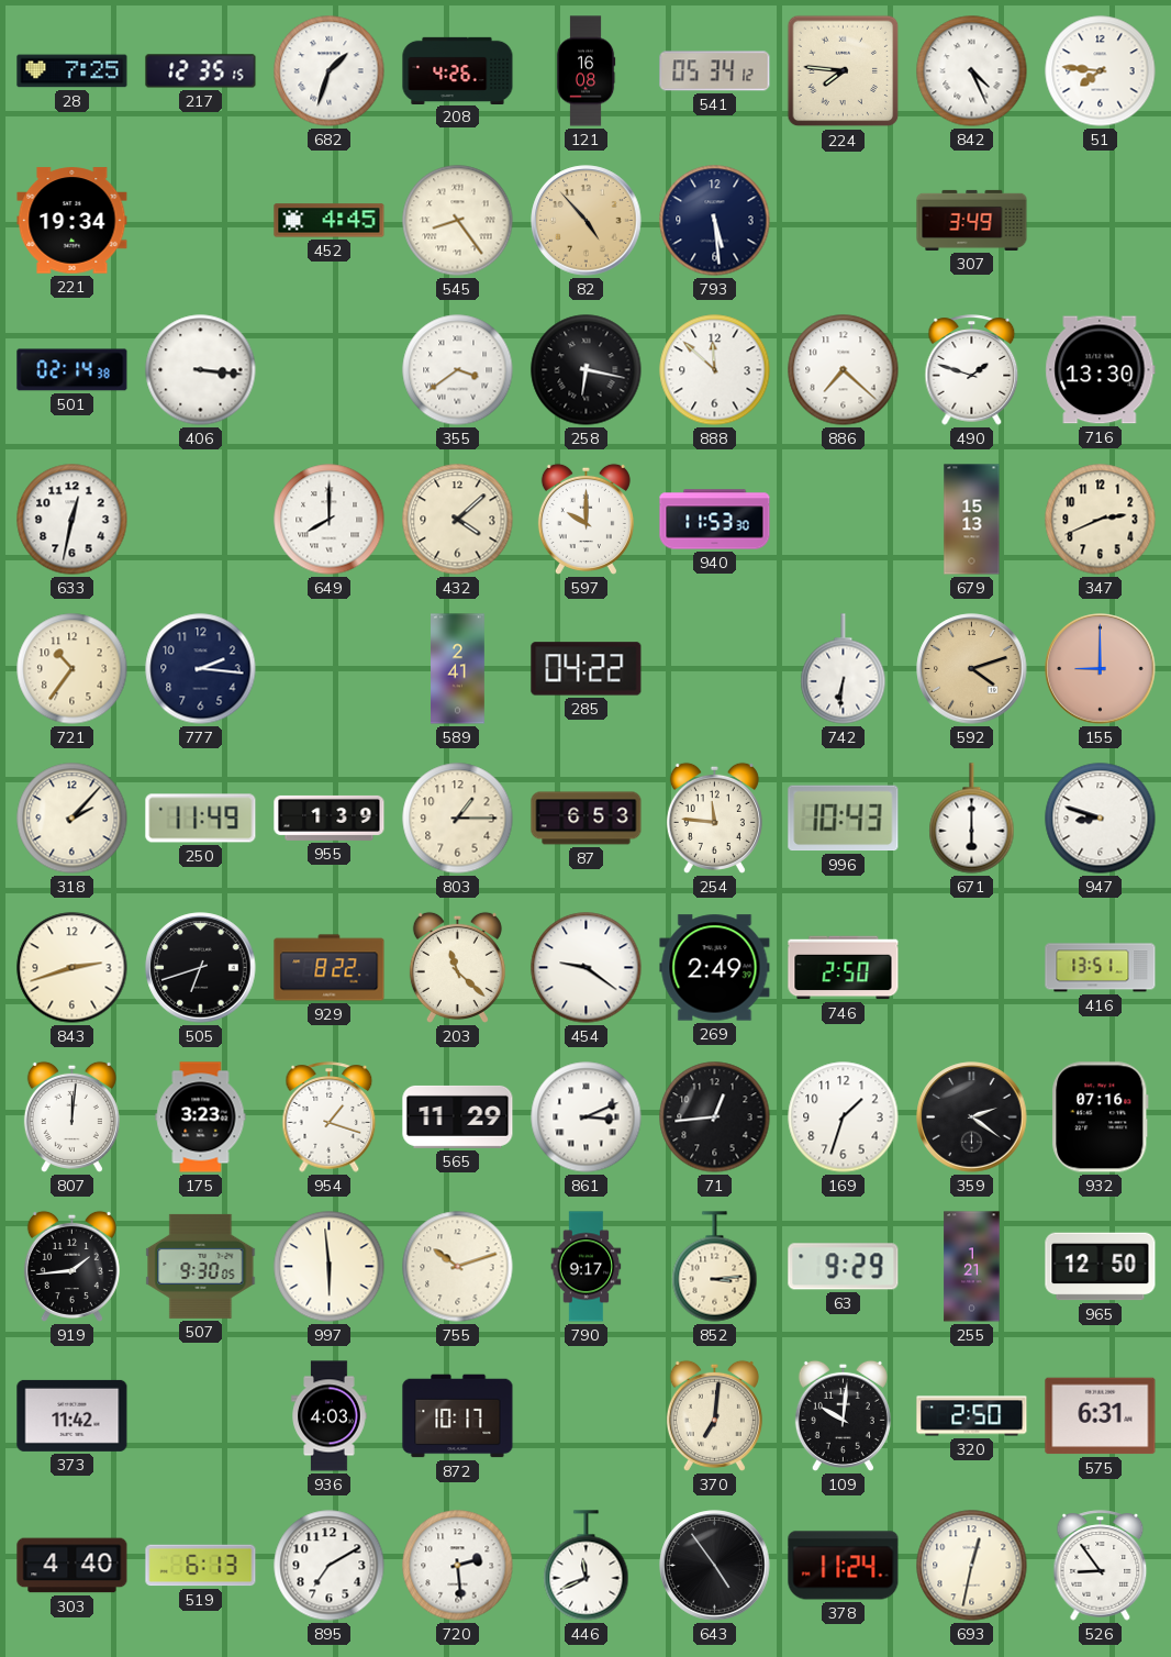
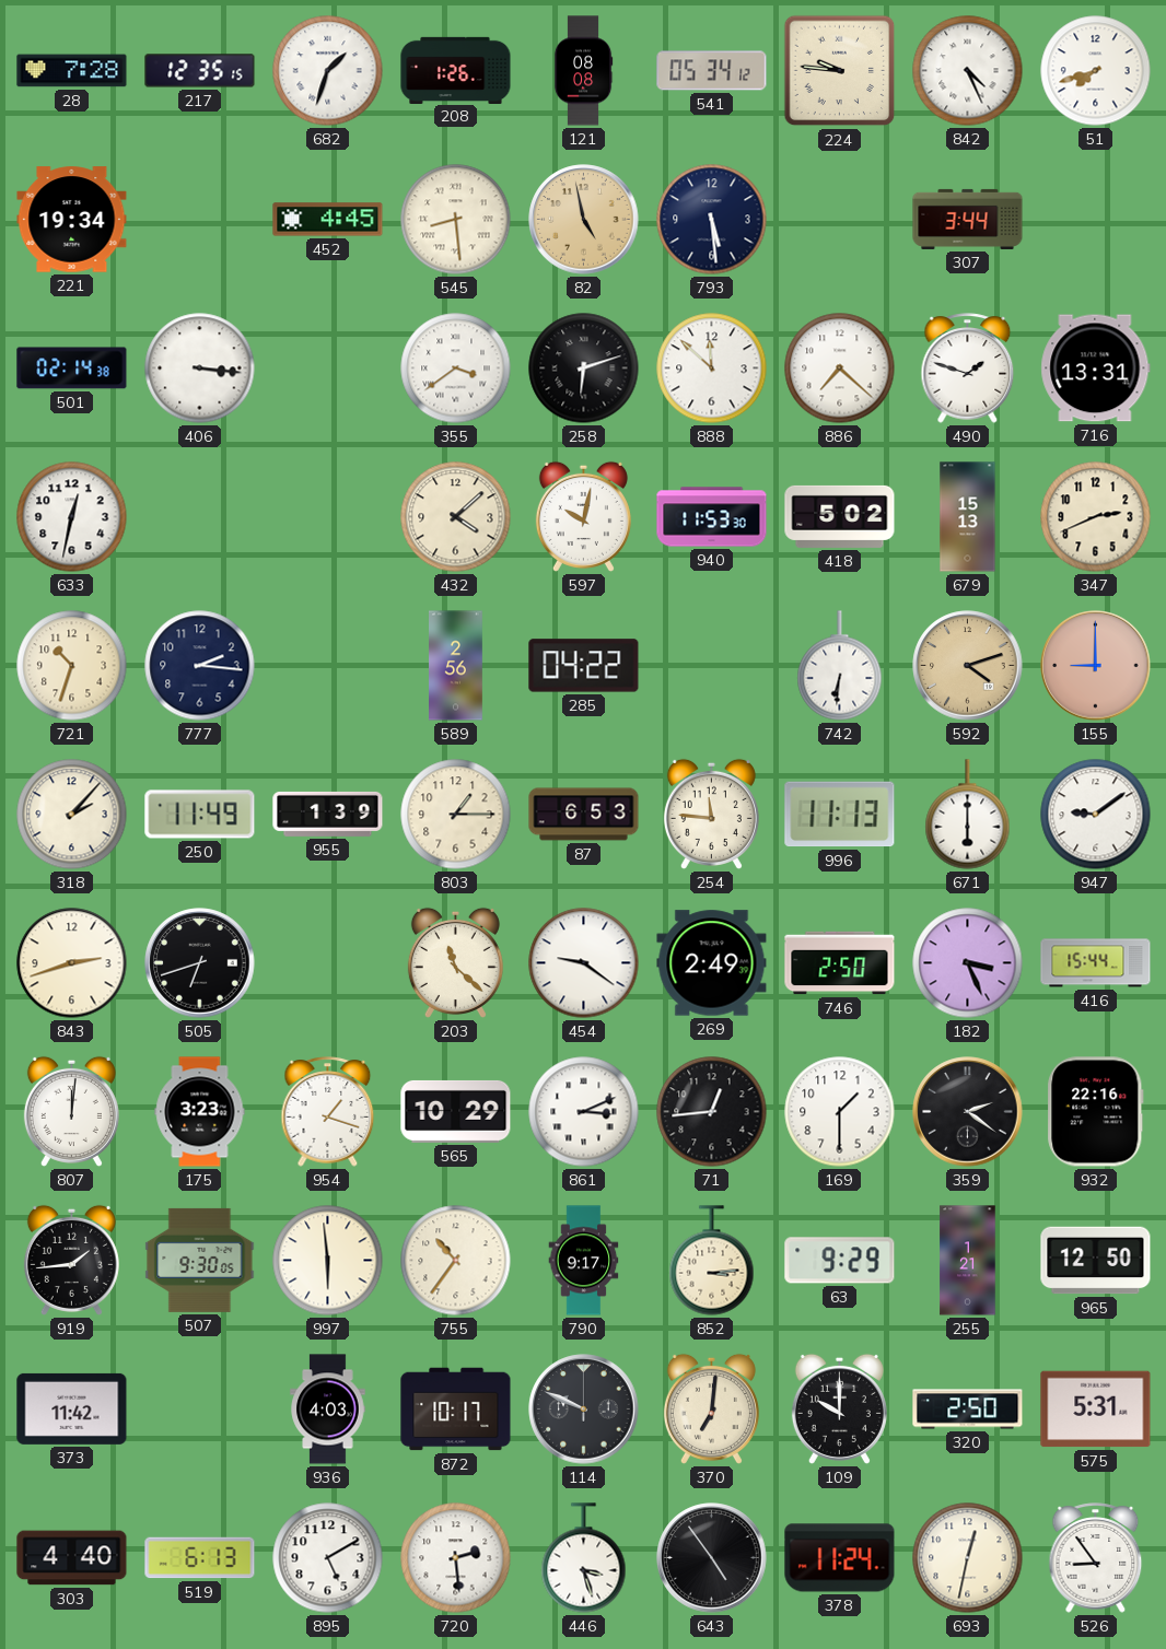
28: 7:25 -> 7:28
208: 4:26 -> 1:26
121: 16:08 -> 08:08
224: 7:46 -> 9:46
51: 7:46 -> 7:42
545: 8:24 -> 8:29
82: 4:53 -> 4:58
307: 3:49 -> 3:44
258: 6:17 -> 6:12
716: 13:30 -> 13:31
649: 8:00 -> none
597: 10:00 -> 10:02
418: none -> 5:02
721: 10:36 -> 10:33
589: 2:41 -> 2:56
996: 10:43 -> 11:13
947: 8:48 -> 9:09
929: 8:22 -> none
182: none -> 3:26
416: 13:51 -> 15:44
565: 11:29 -> 10:29
169: 1:33 -> 1:30
932: 07:16 -> 22:16
755: 10:12 -> 10:36
114: none -> 9:49
109: 10:01 -> 10:00
575: 6:31 -> 5:31
895: 7:10 -> 5:10
446: 11:41 -> 3:27
